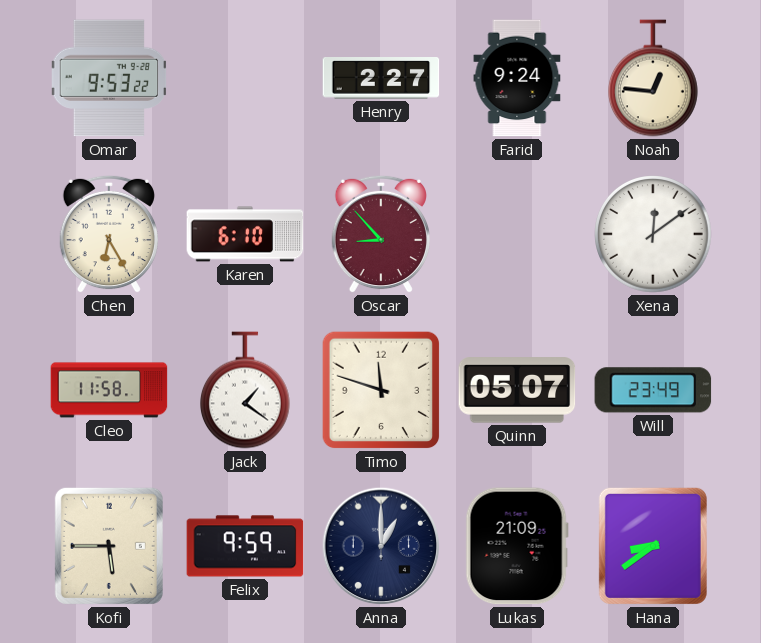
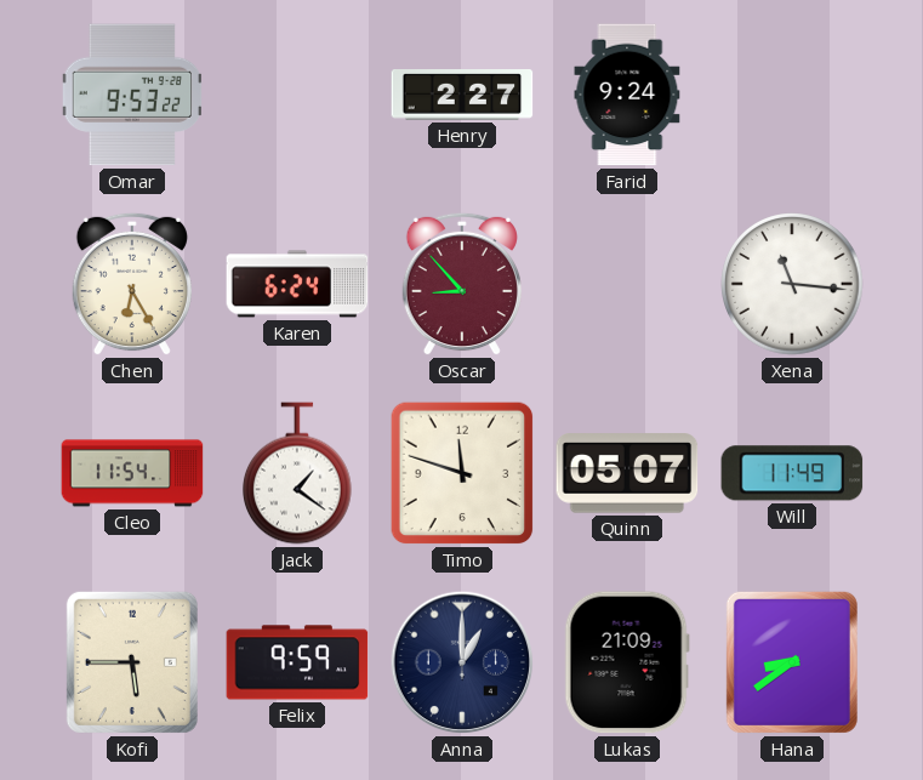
Noah: 12:46 -> none
Karen: 6:10 -> 6:24
Xena: 12:09 -> 11:16
Cleo: 11:58 -> 11:54
Will: 23:49 -> 11:49
